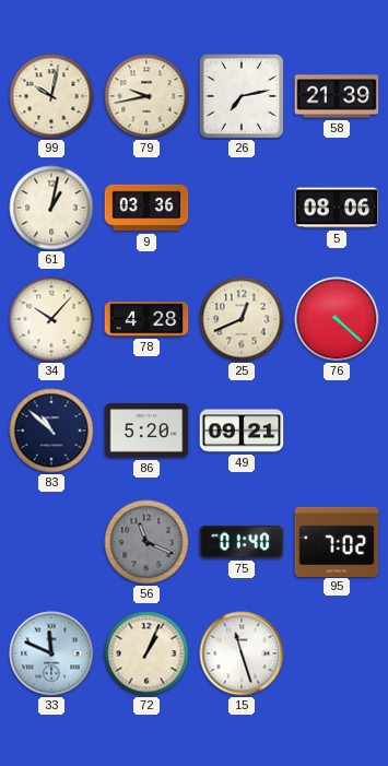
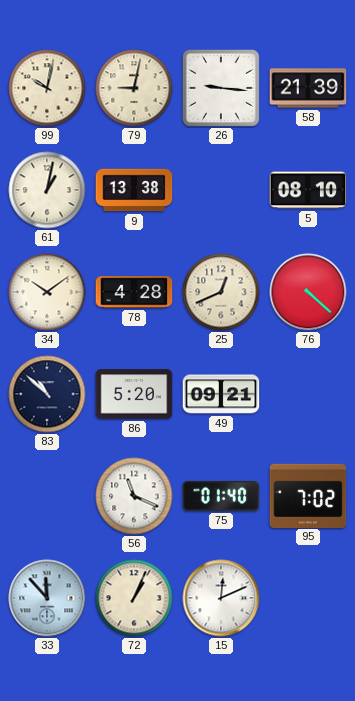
79: 9:43 -> 9:02
26: 7:13 -> 9:16
9: 03:36 -> 13:38
5: 08:06 -> 08:10
34: 10:07 -> 10:09
56 dial: grey -> white
33: 11:49 -> 11:53
15: 11:27 -> 12:11
